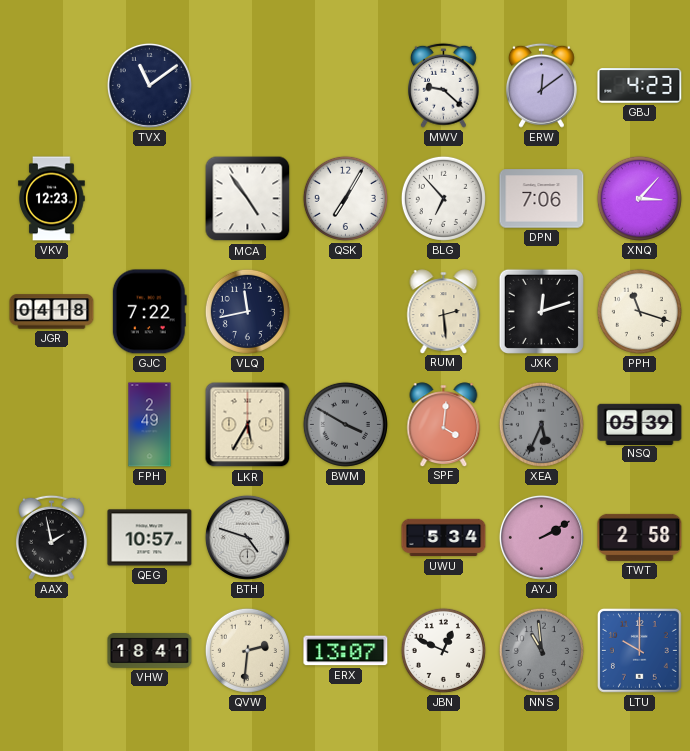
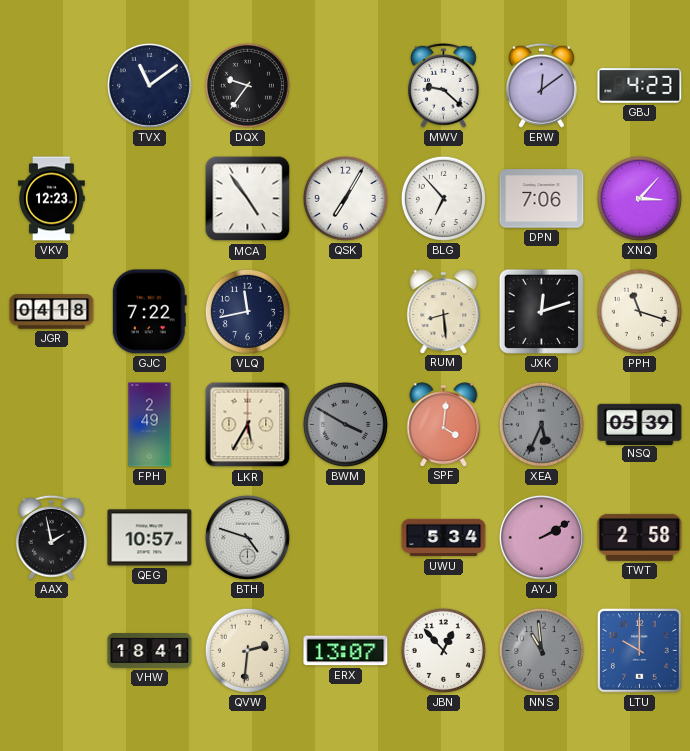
DQX: none -> 9:36
RUM: 2:29 -> 8:29
JBN: 12:49 -> 12:53
